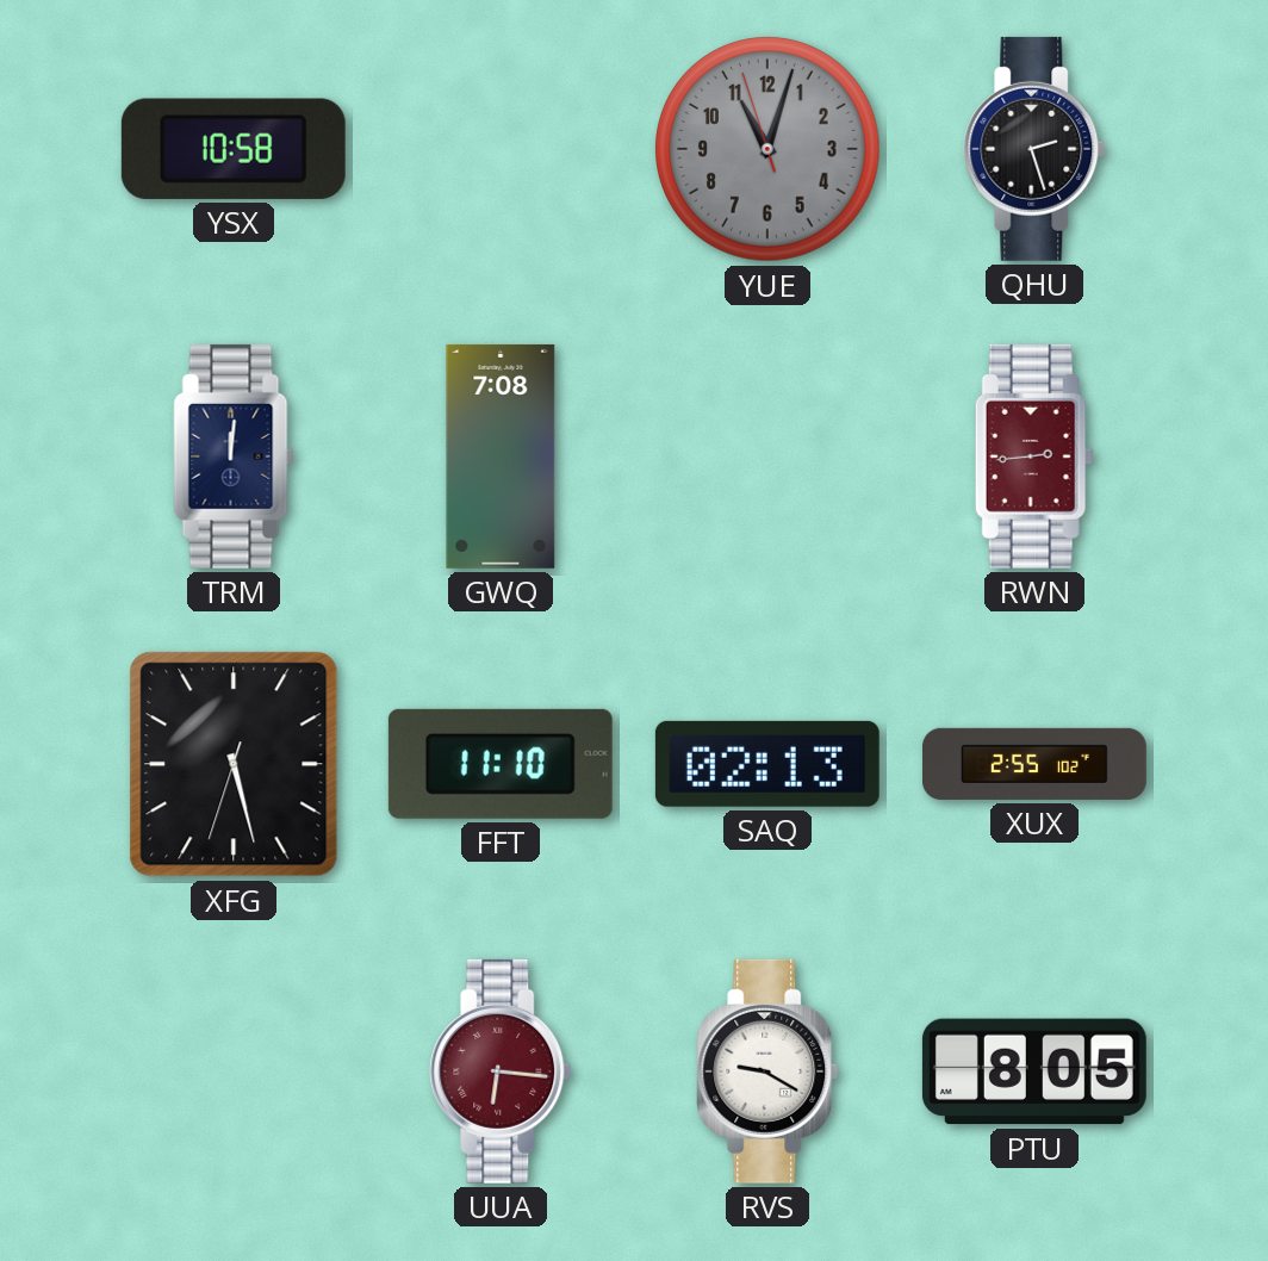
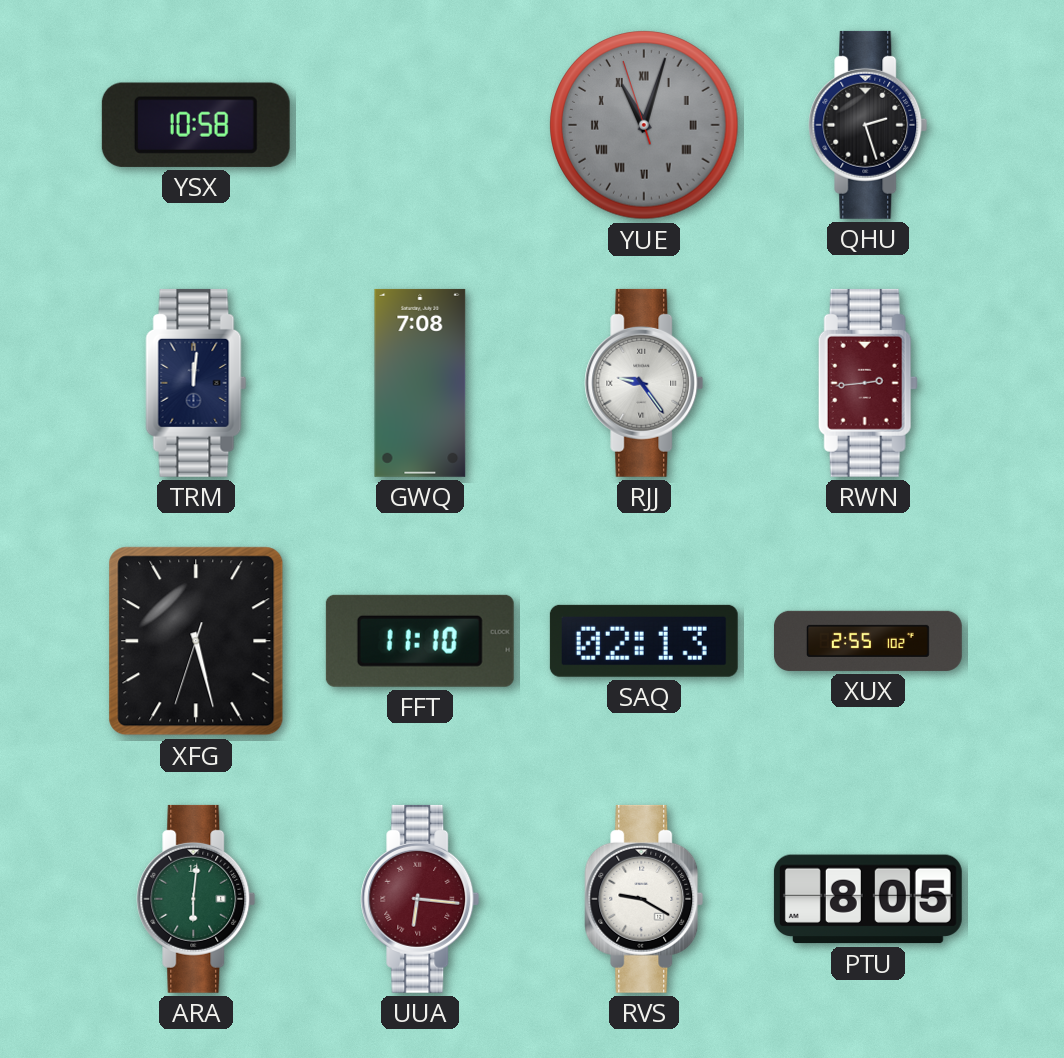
YUE numerals: Arabic -> Roman
RJJ: none -> 9:24
ARA: none -> 6:01
